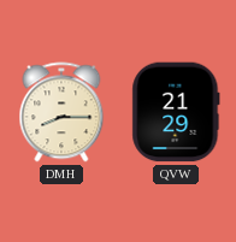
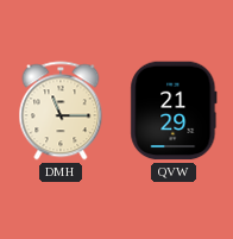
DMH: 8:15 -> 11:15
